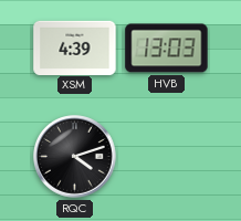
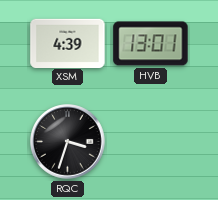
HVB: 13:03 -> 13:01
RQC: 4:12 -> 3:33
